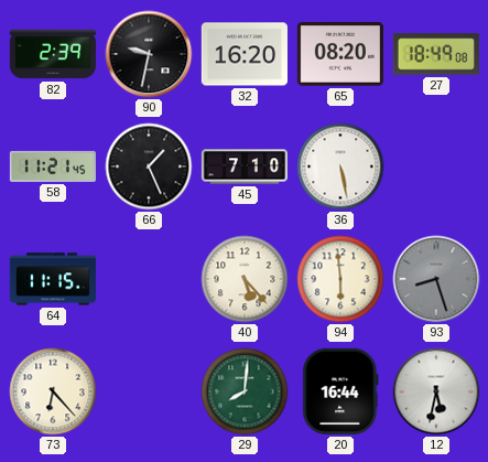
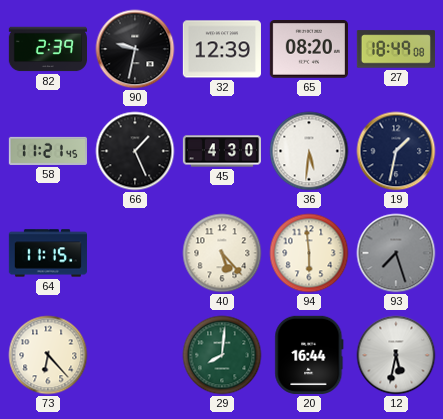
32: 16:20 -> 12:39
45: 7:10 -> 4:30
36: 5:28 -> 5:31
19: none -> 1:32
93: 8:27 -> 7:27
